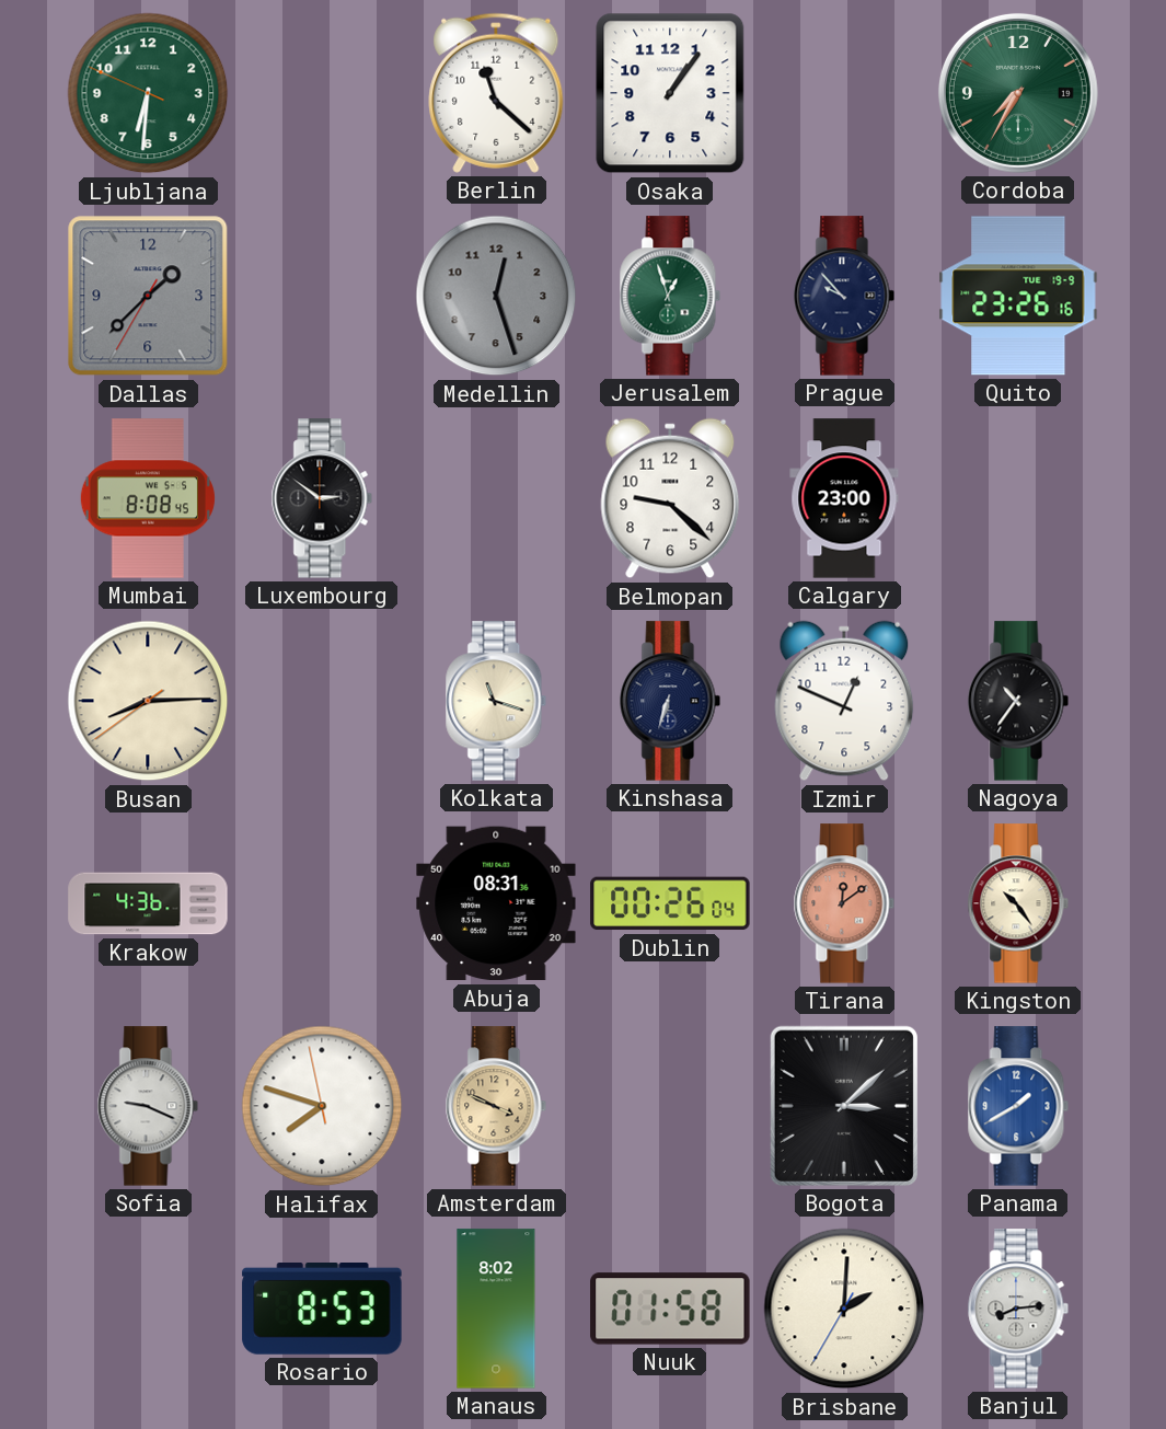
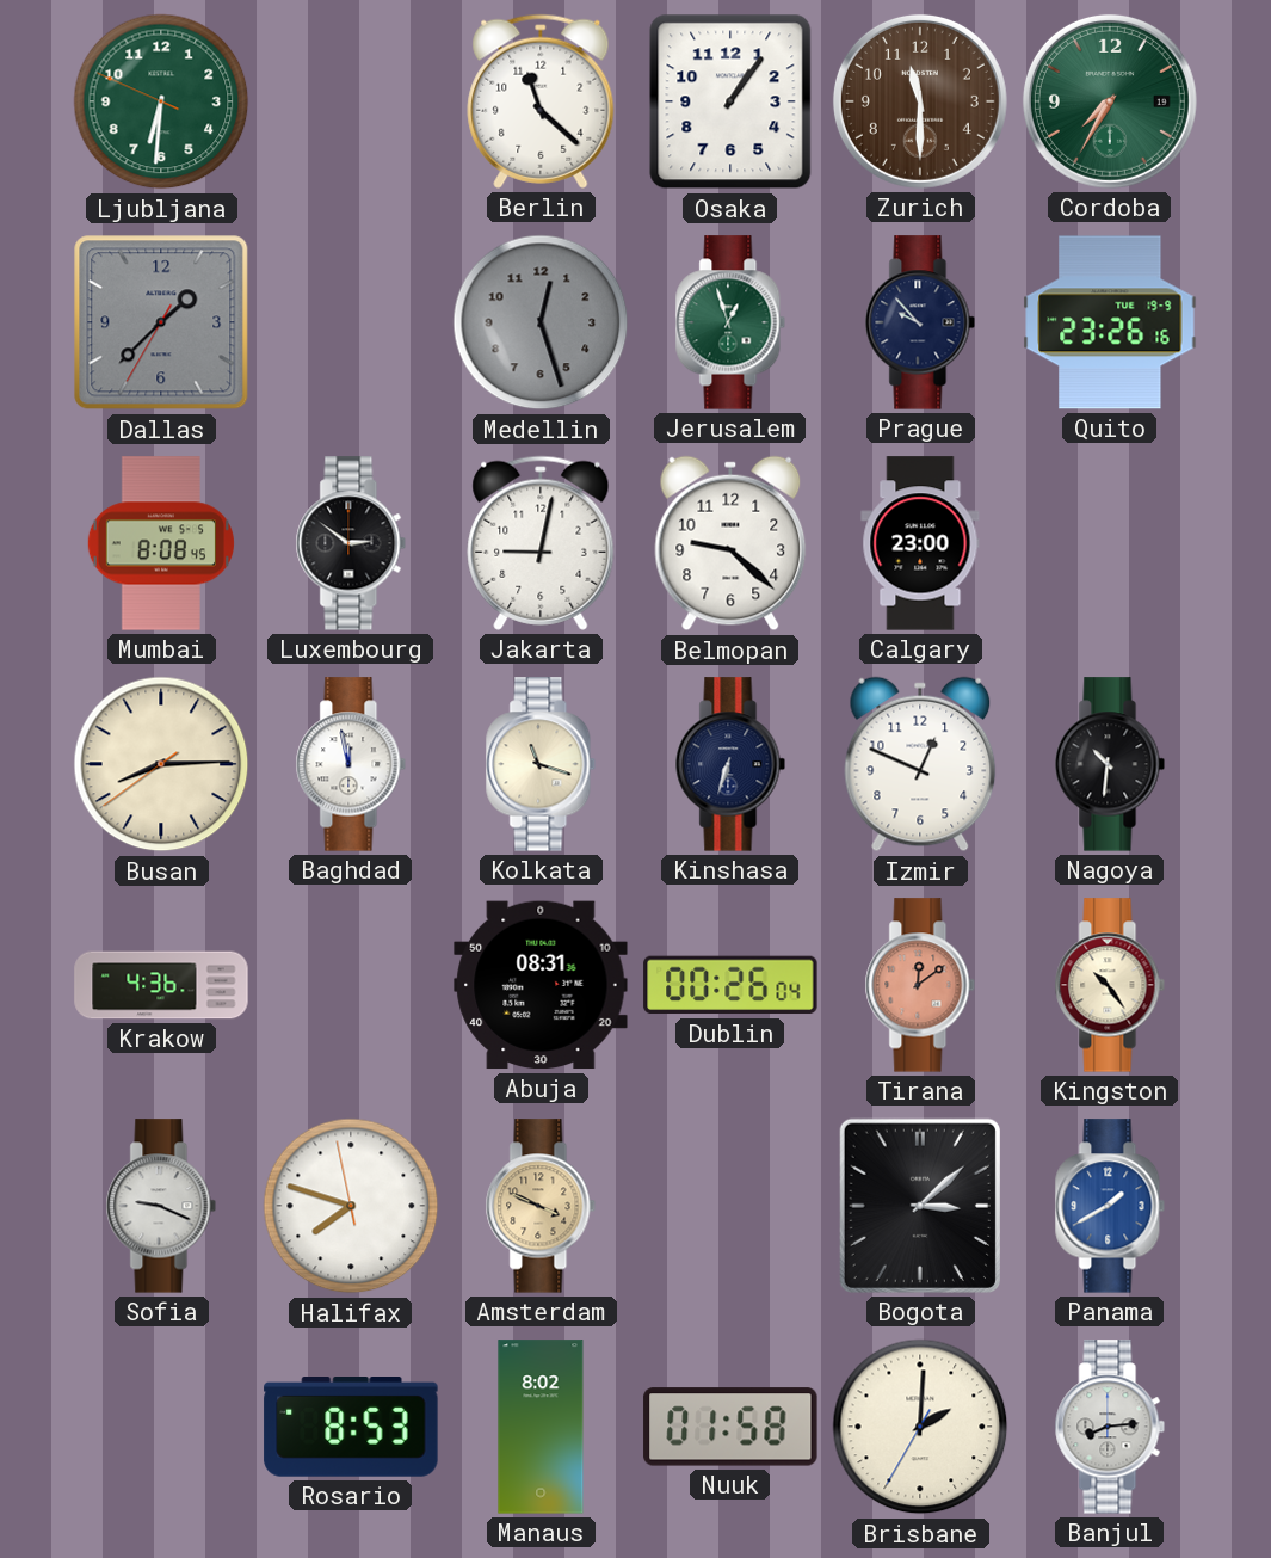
Zurich: none -> 11:30
Jakarta: none -> 9:02
Baghdad: none -> 11:58
Nagoya: 10:36 -> 10:31
